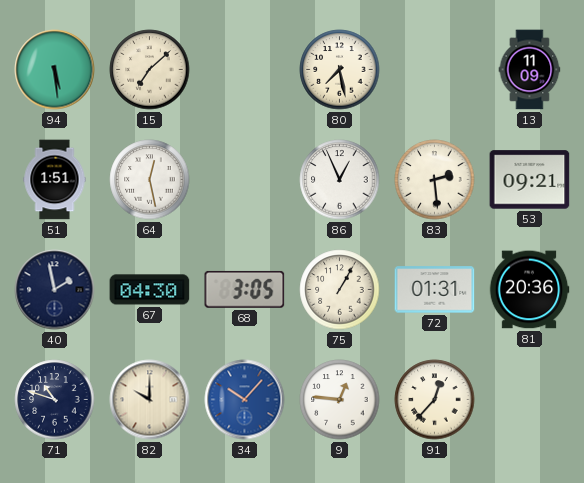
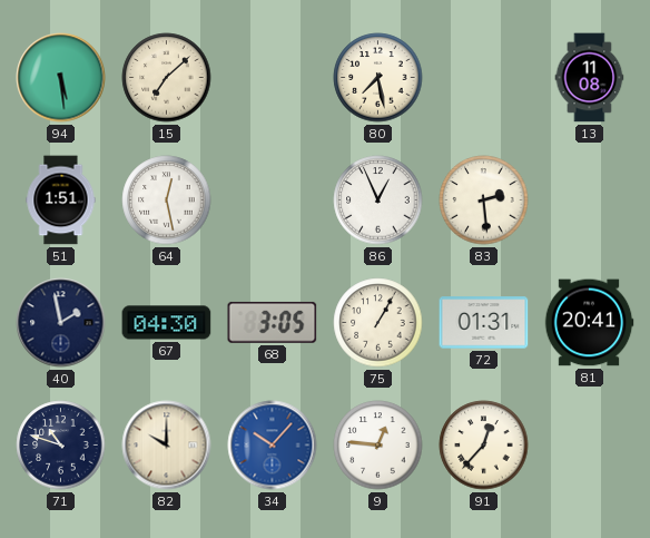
13: 11:09 -> 11:08
53: 09:21 -> none
81: 20:36 -> 20:41
